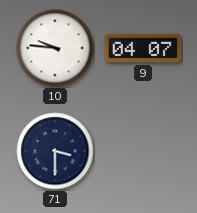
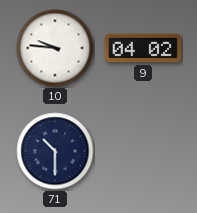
9: 04:07 -> 04:02
71: 3:30 -> 10:30
